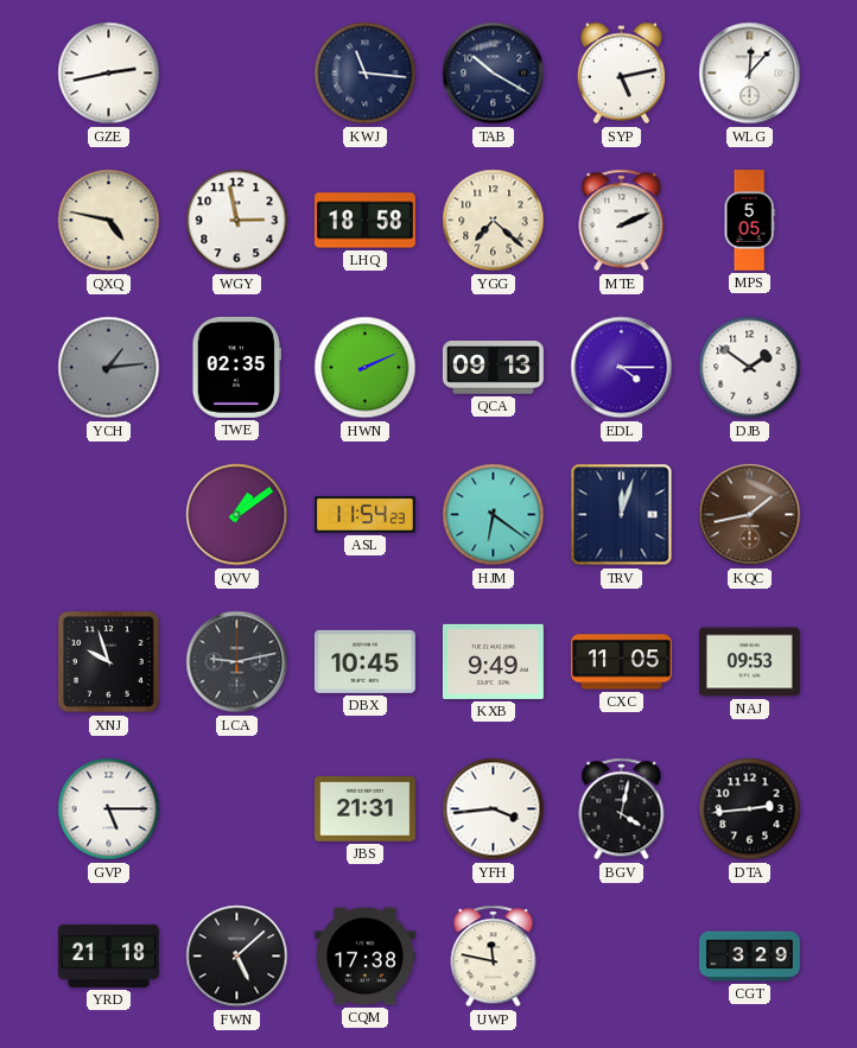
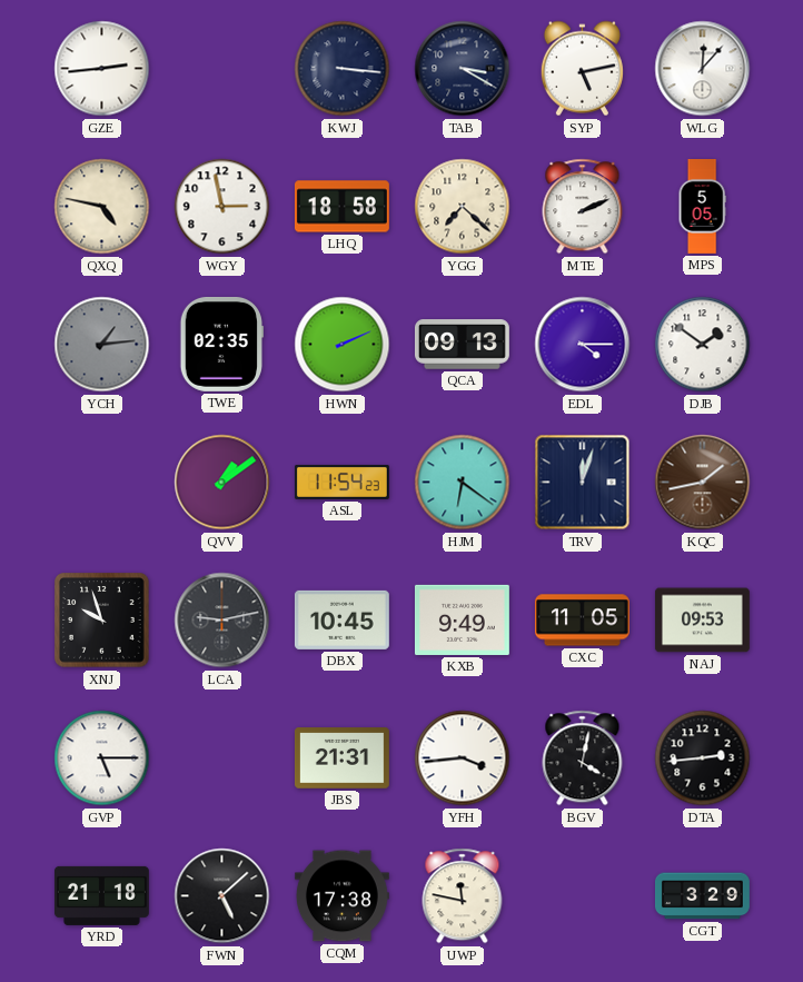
GZE: 2:43 -> 2:44
KWJ: 11:16 -> 3:16
TAB: 10:20 -> 3:20
